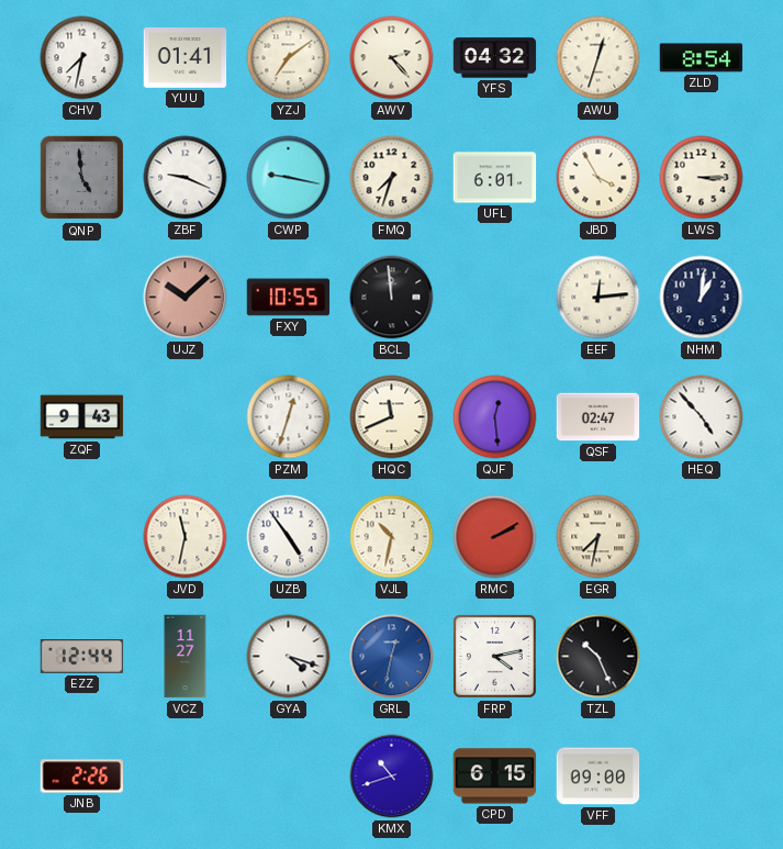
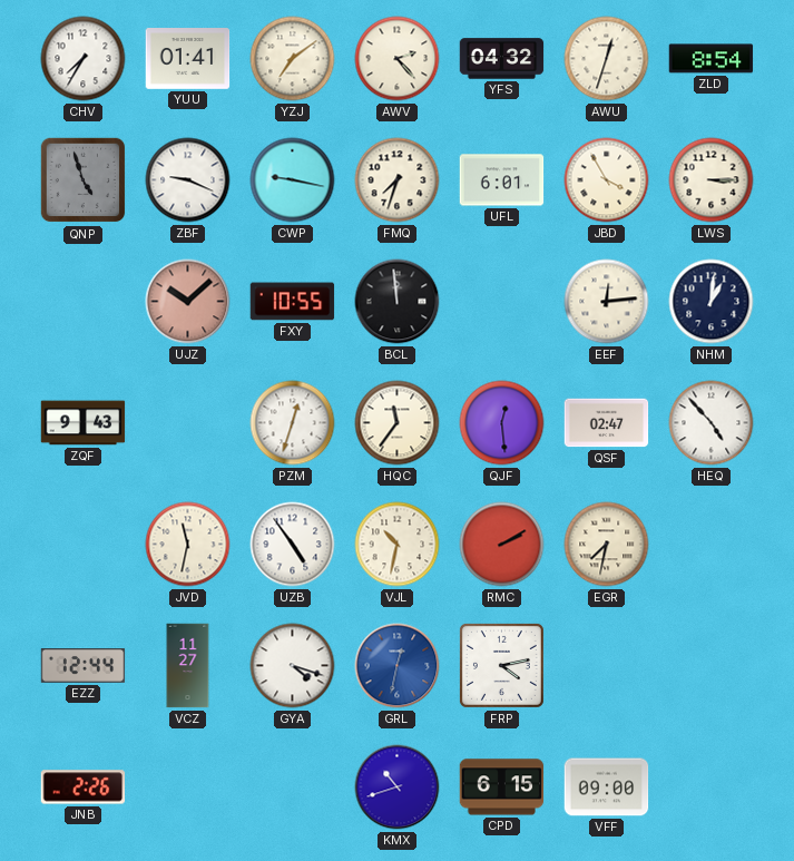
CHV: 7:32 -> 7:35
QNP: 4:59 -> 4:57
HQC: 11:41 -> 11:36
TZL: 10:26 -> none
